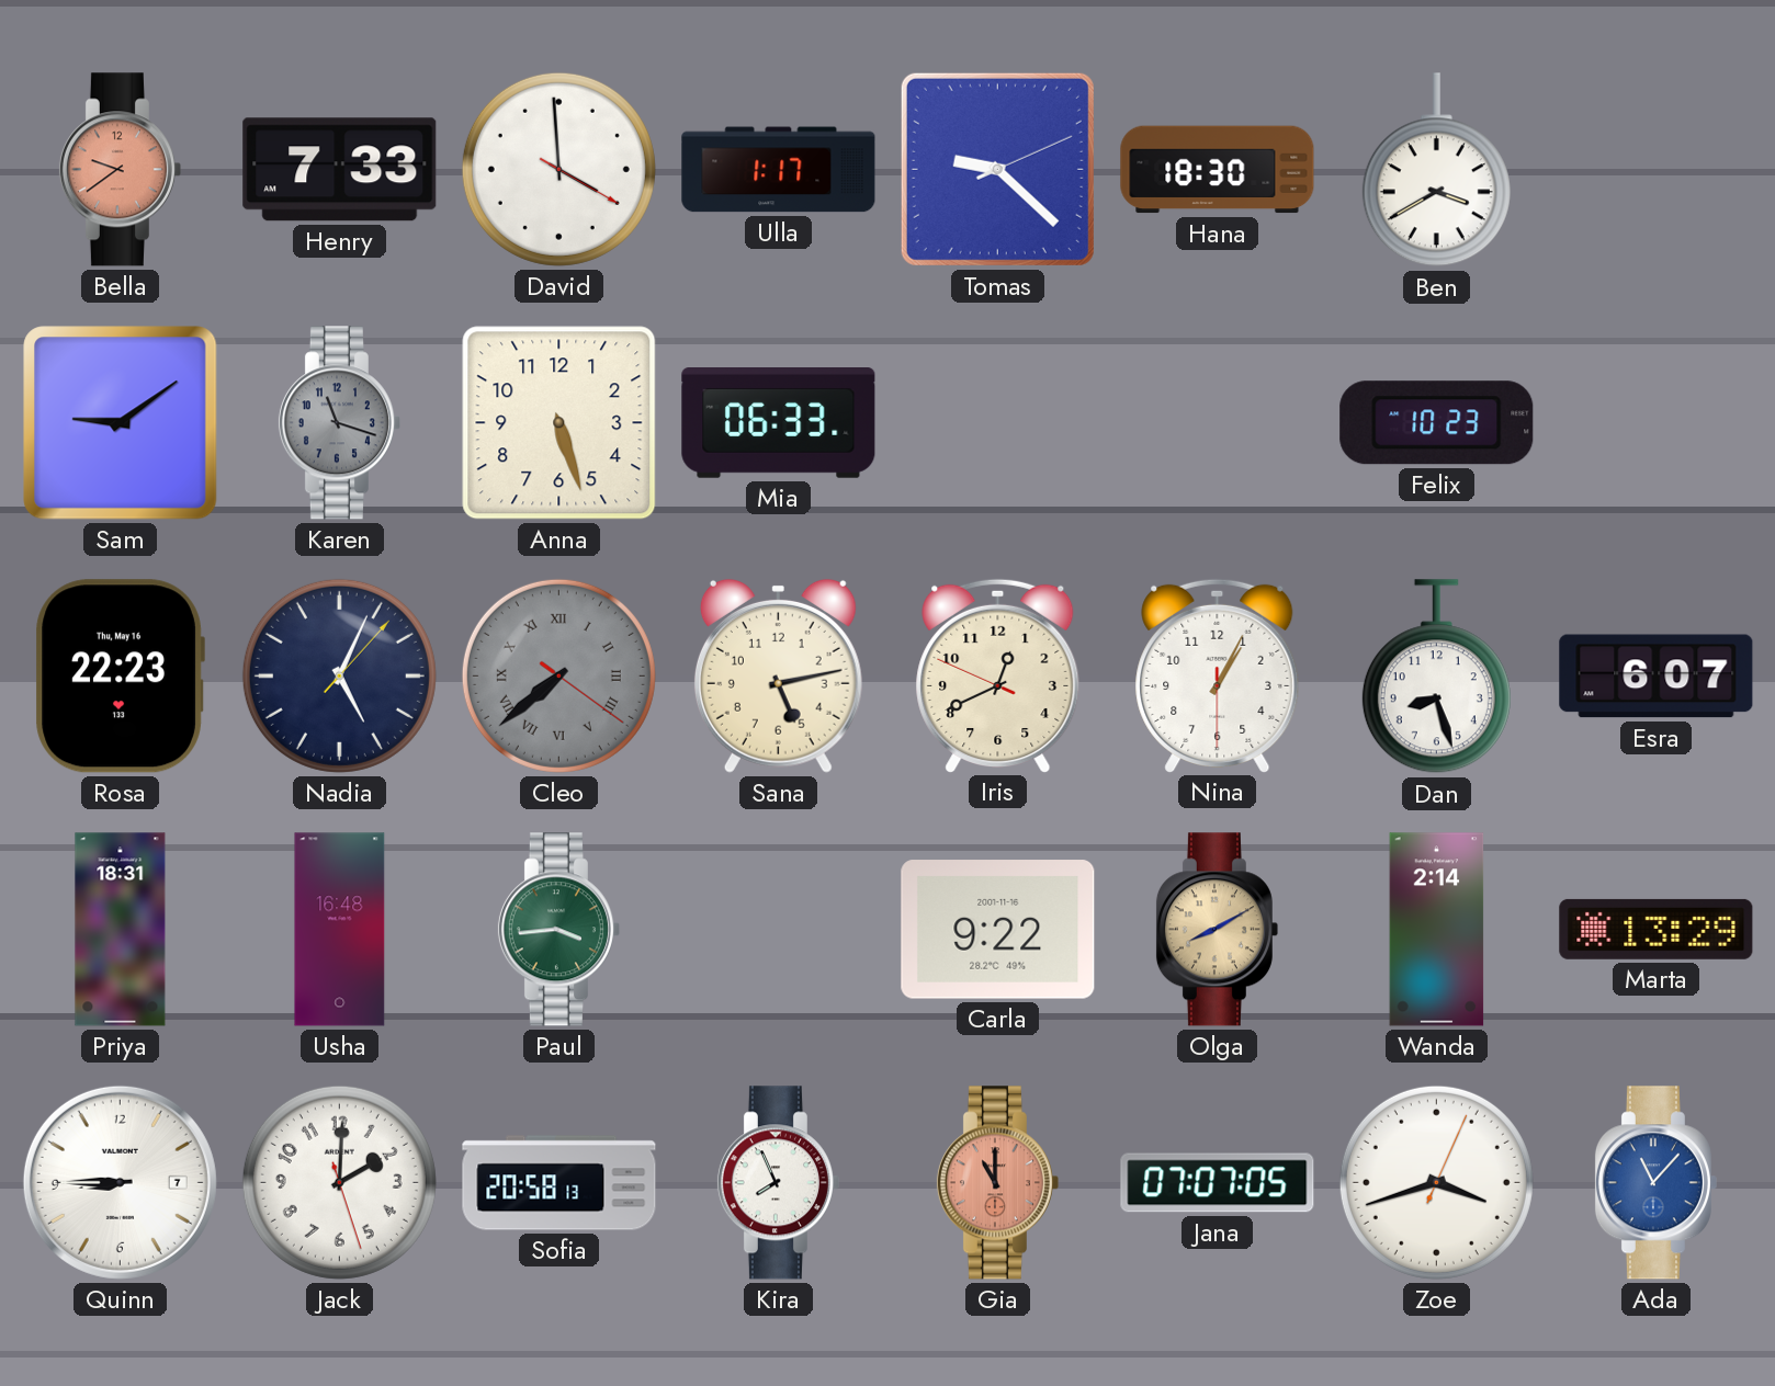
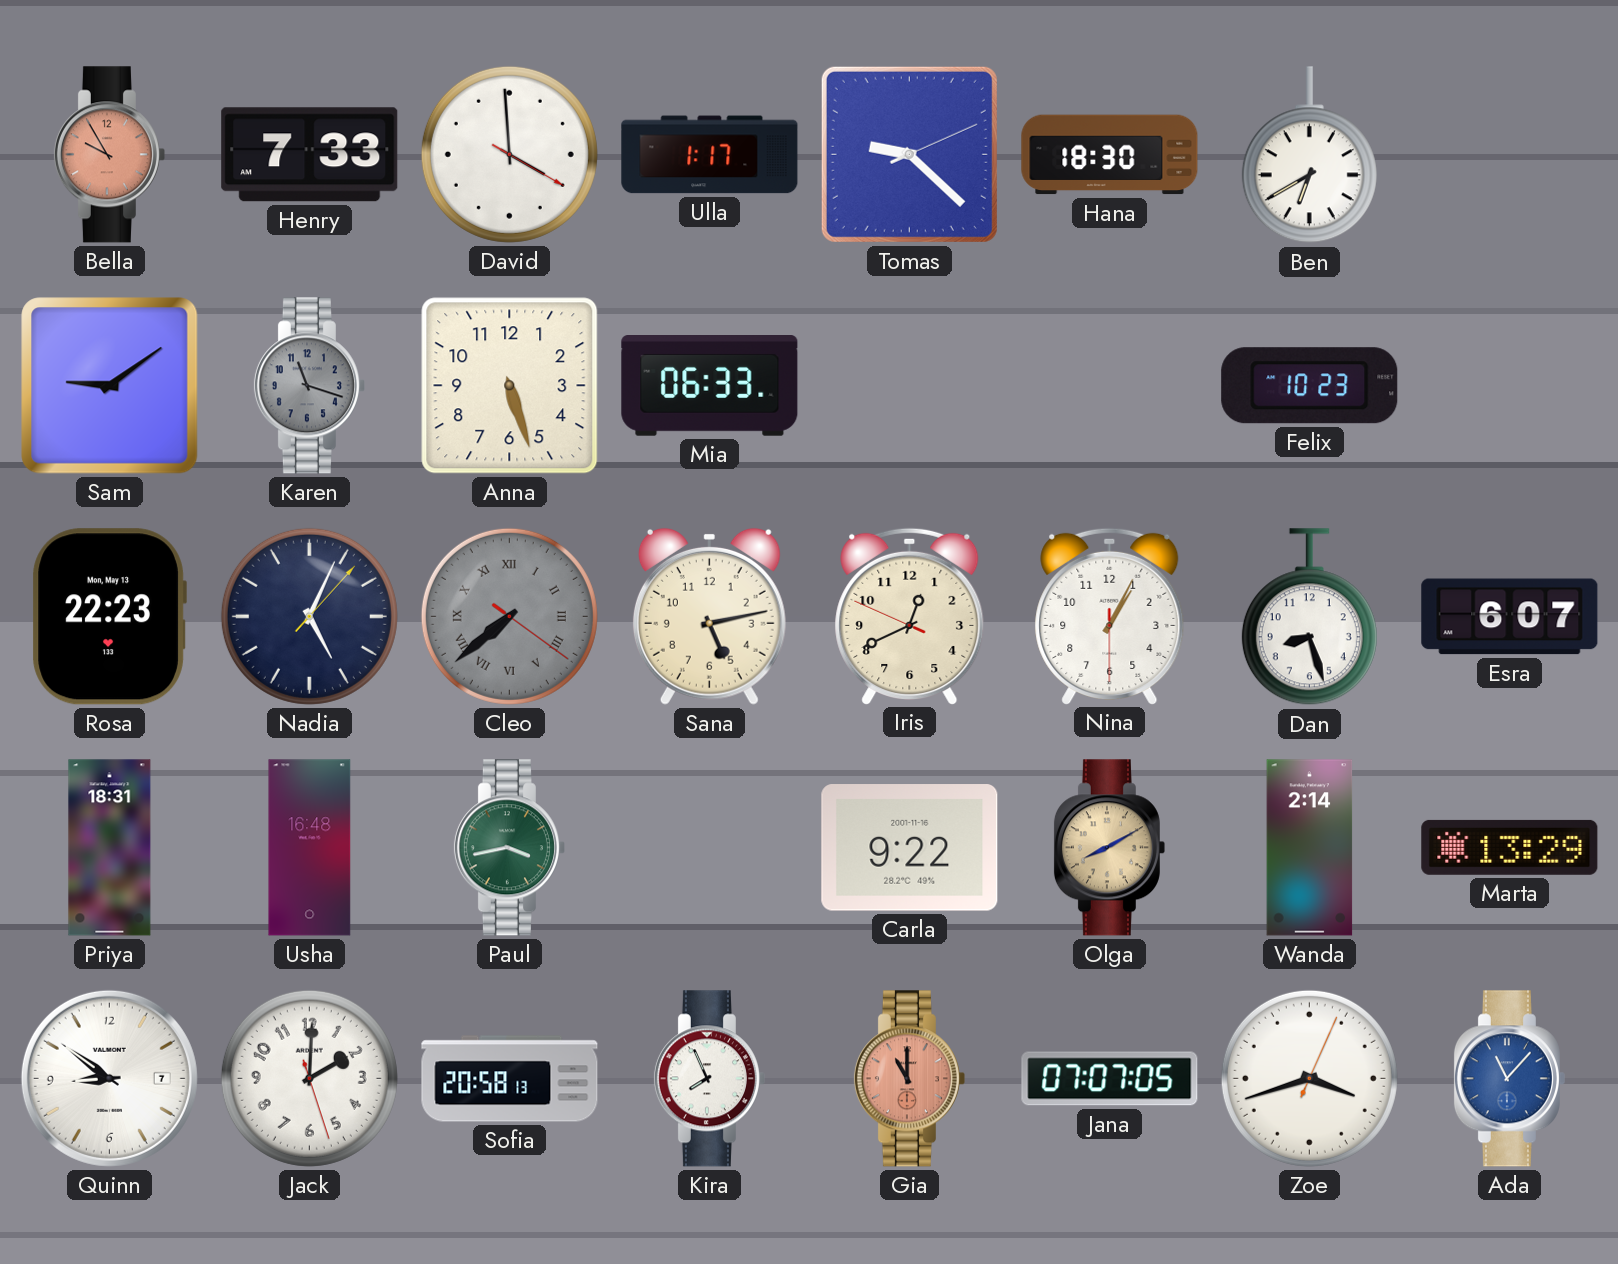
Bella: 9:39 -> 9:55
Ben: 3:40 -> 6:40
Rosa date: Thu, May 16 -> Mon, May 13
Paul: 3:44 -> 3:43
Quinn: 8:45 -> 8:51
